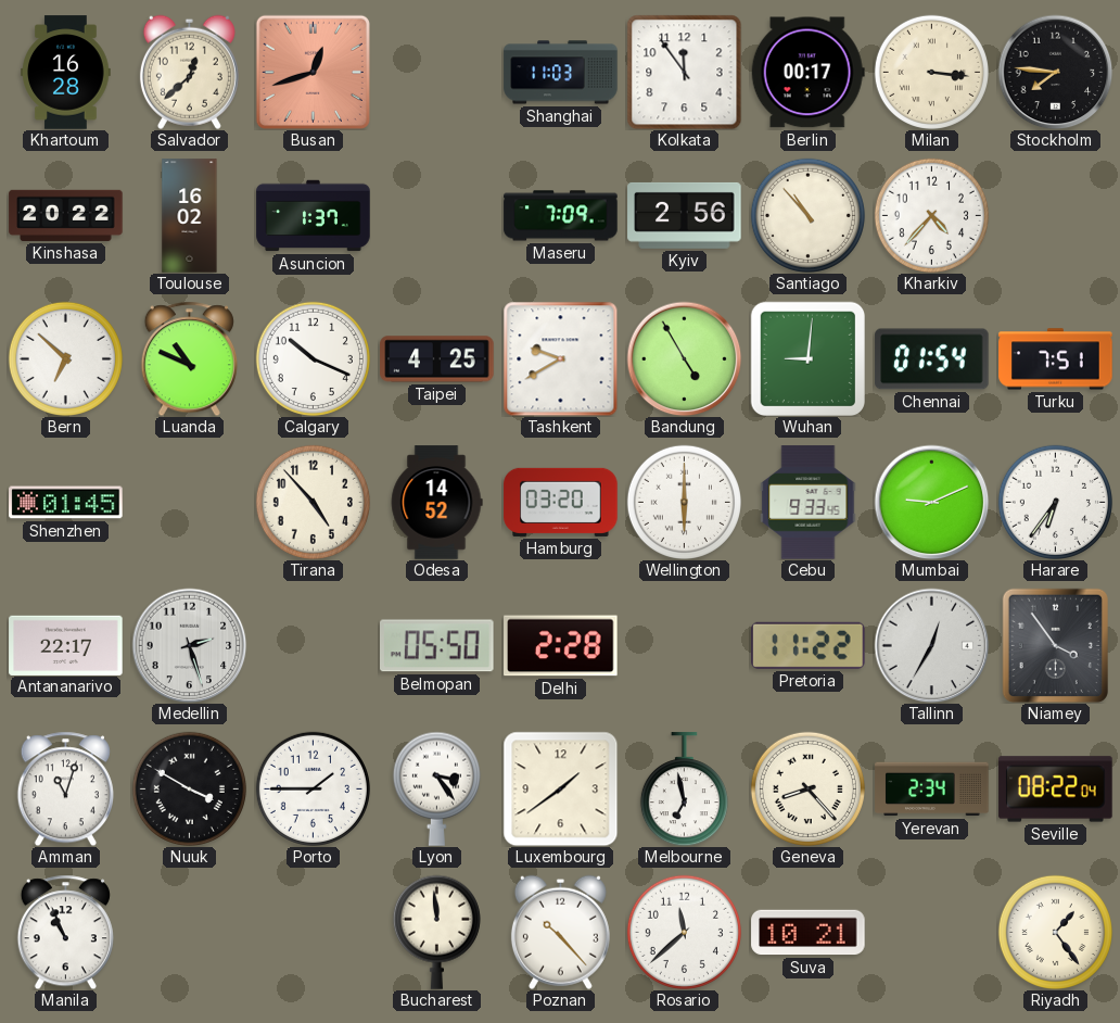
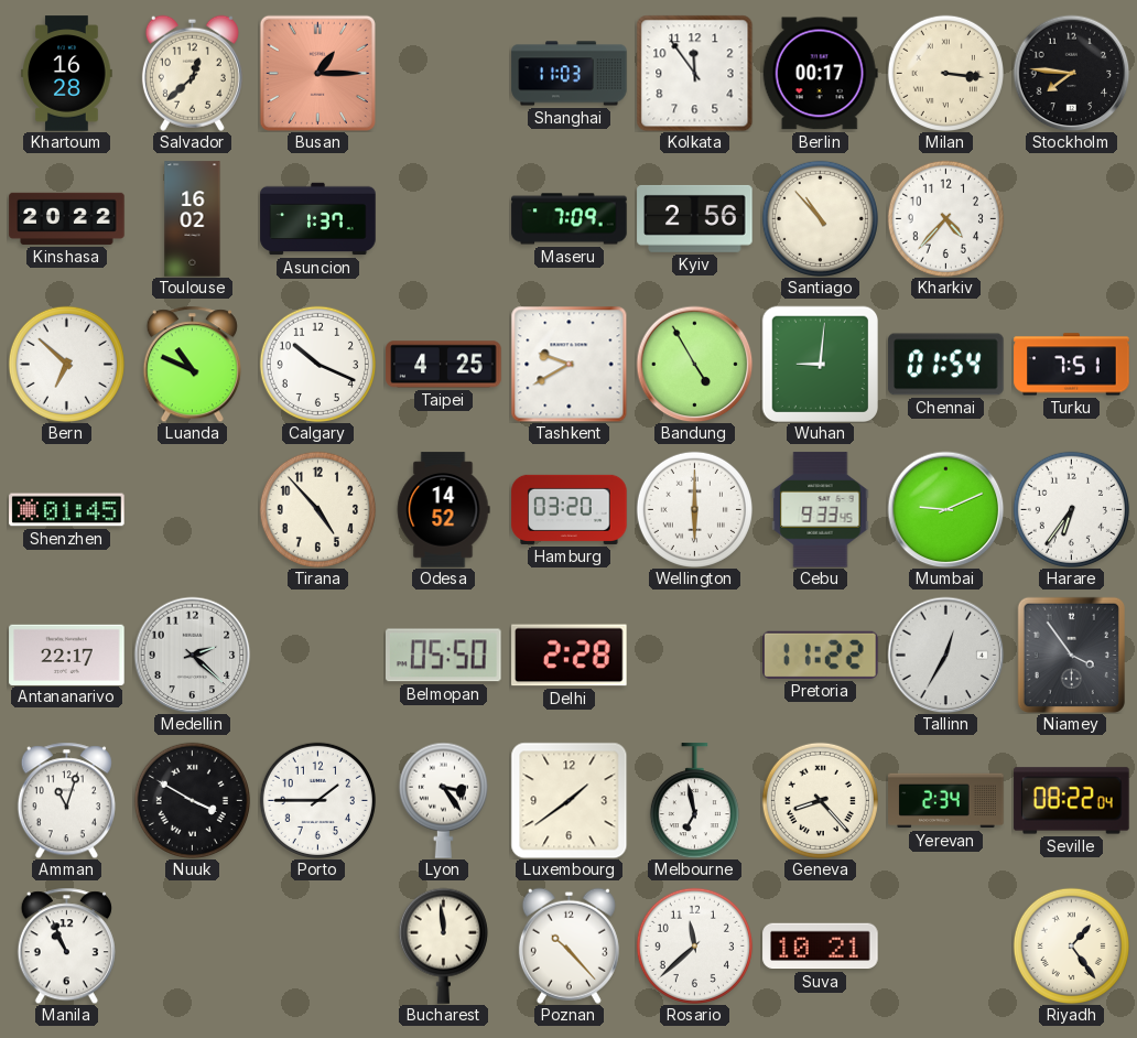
Busan: 12:42 -> 1:15
Medellin: 2:27 -> 2:22
